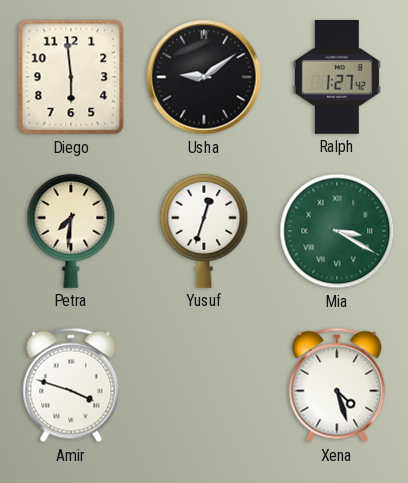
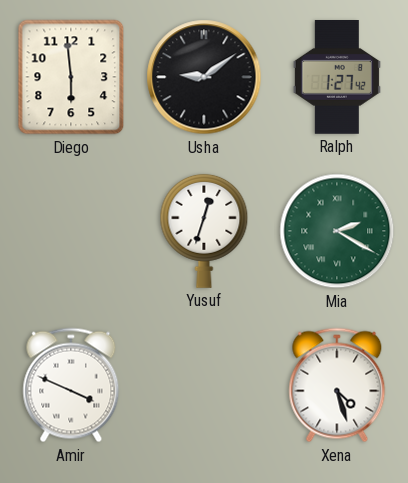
Petra: 7:31 -> none
Mia: 3:20 -> 2:20
Amir: 3:48 -> 3:49
